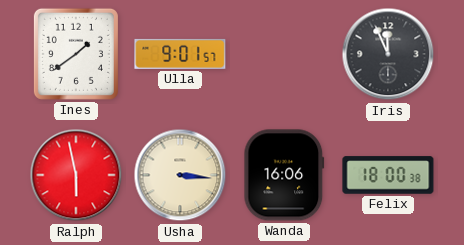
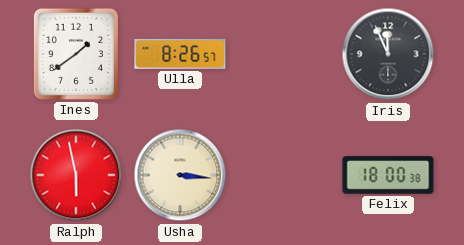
Ulla: 9:01 -> 8:26
Wanda: 16:06 -> none
